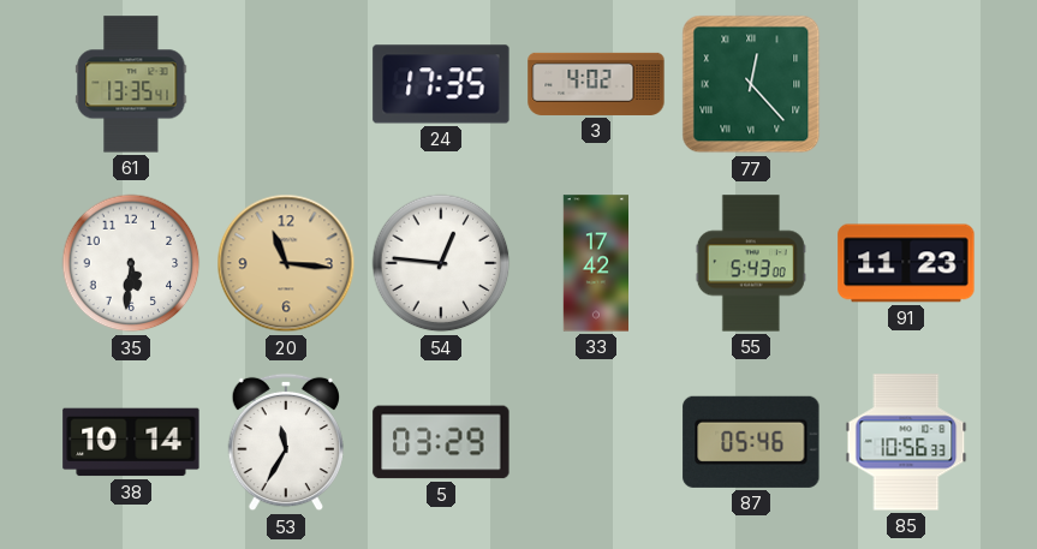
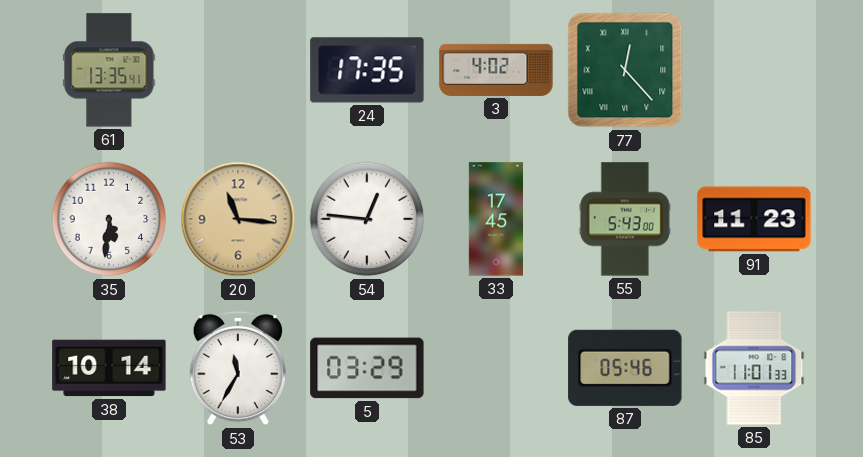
33: 17:42 -> 17:45
85: 10:56 -> 11:01
